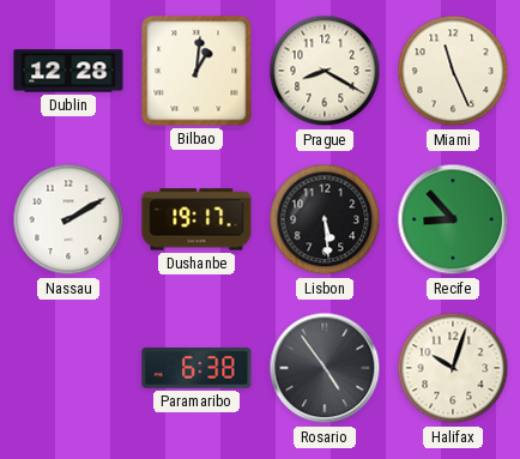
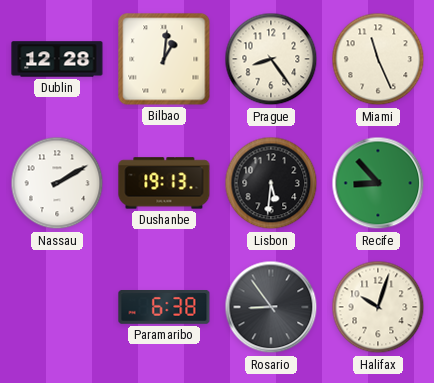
Prague: 8:20 -> 8:24
Dushanbe: 19:17 -> 19:13
Lisbon: 5:29 -> 5:31
Rosario: 4:54 -> 8:54
